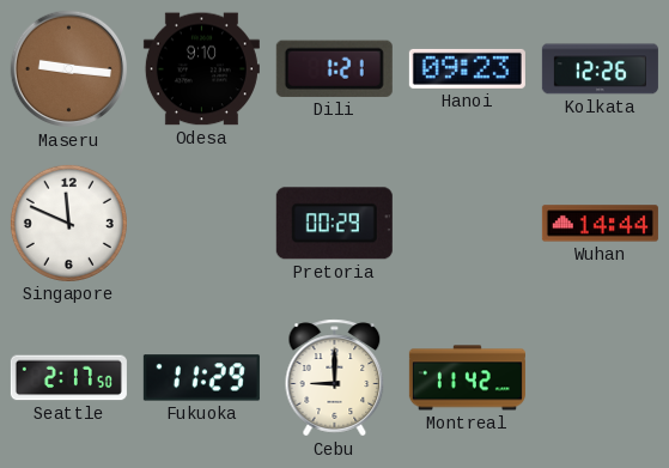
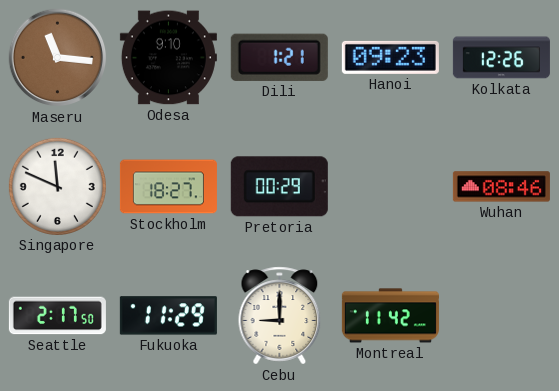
Maseru: 9:16 -> 11:16
Stockholm: none -> 18:27
Wuhan: 14:44 -> 08:46
